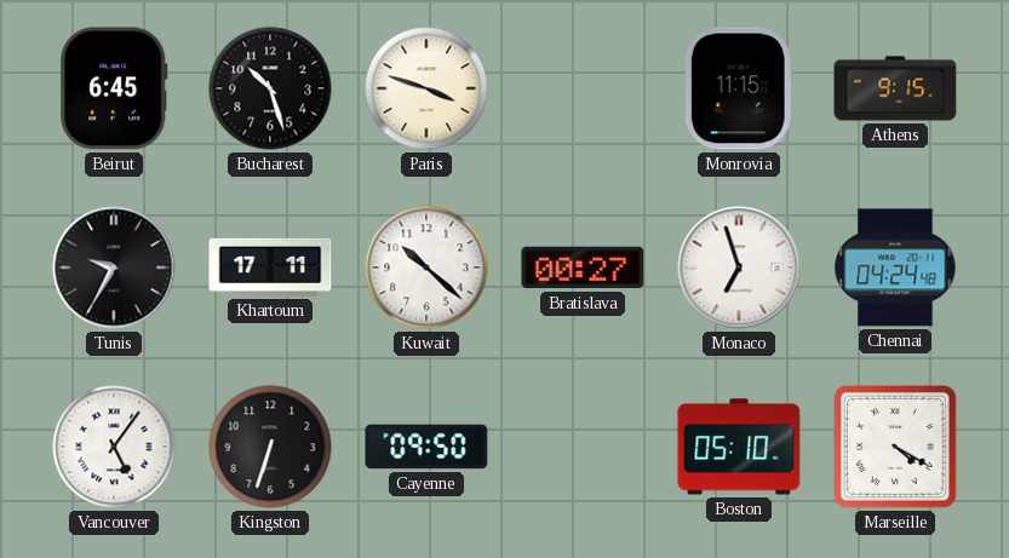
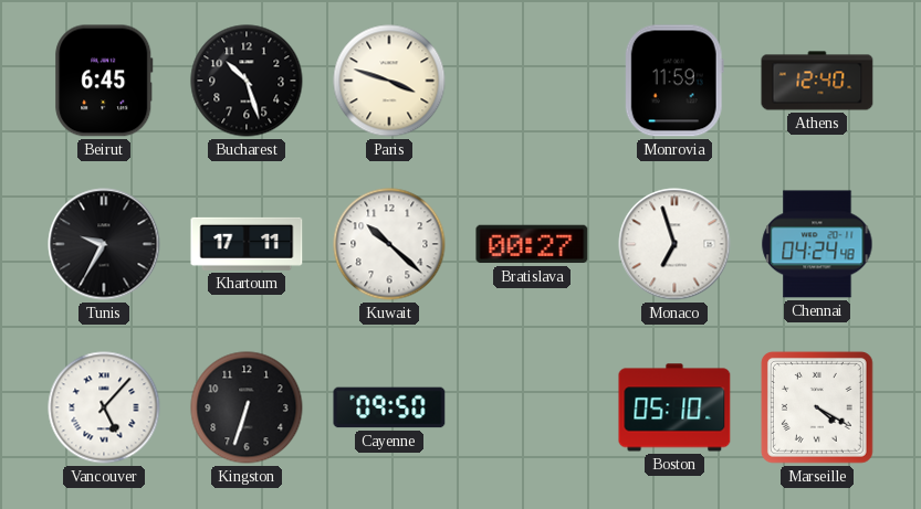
Monrovia: 11:15 -> 11:59
Athens: 9:15 -> 12:40
Vancouver: 5:06 -> 5:07
